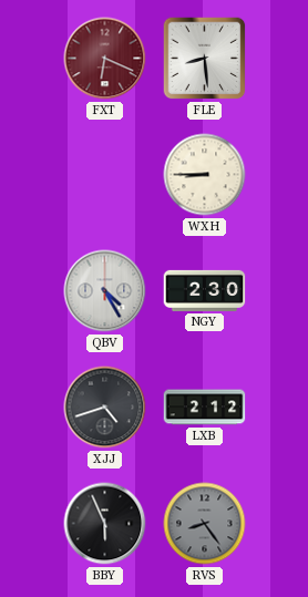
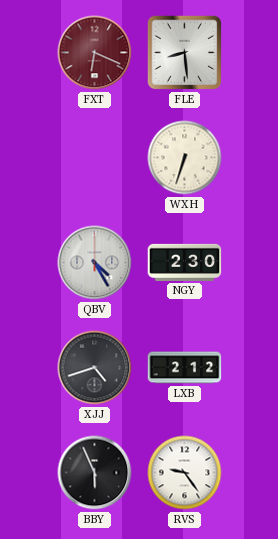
WXH: 8:45 -> 6:33
RVS: 8:24 -> 9:24
RVS dial: grey -> white
